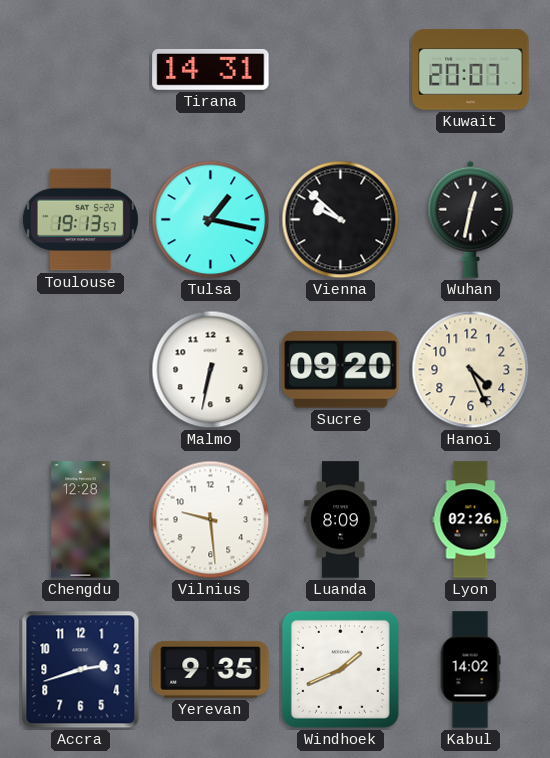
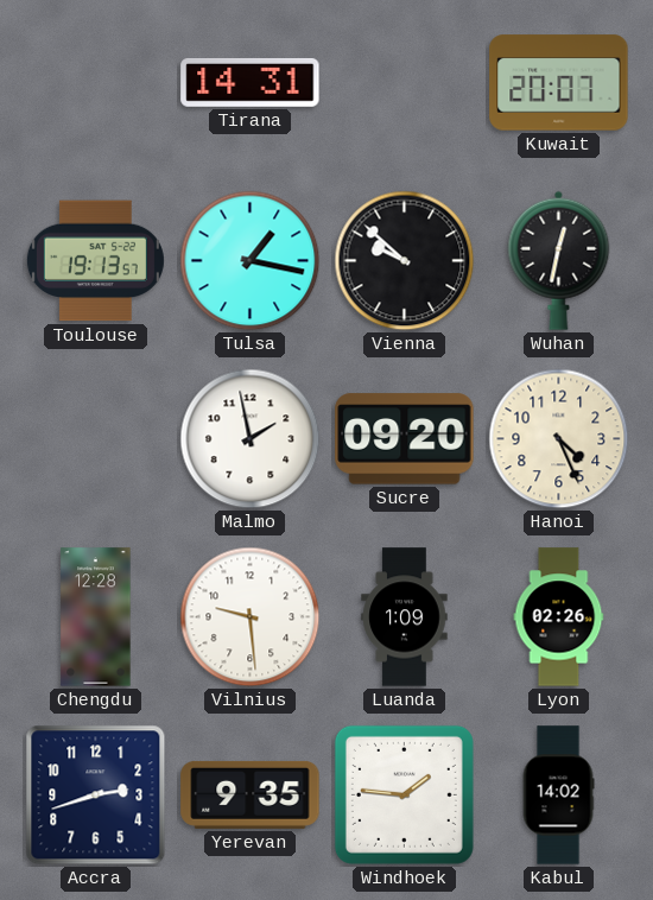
Malmo: 6:32 -> 1:58
Luanda: 8:09 -> 1:09
Windhoek: 1:41 -> 1:46
